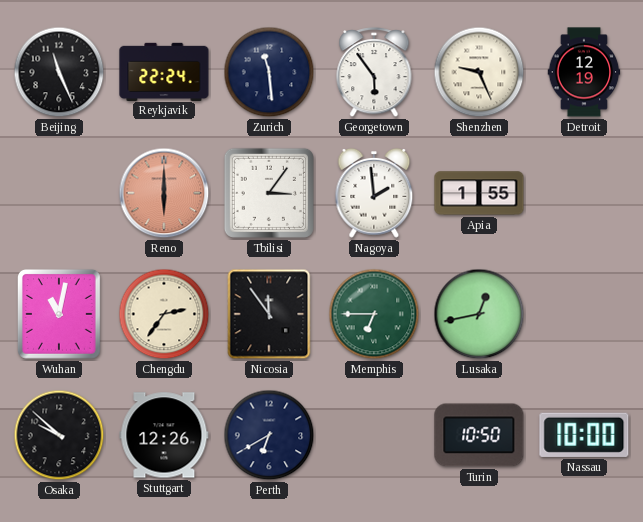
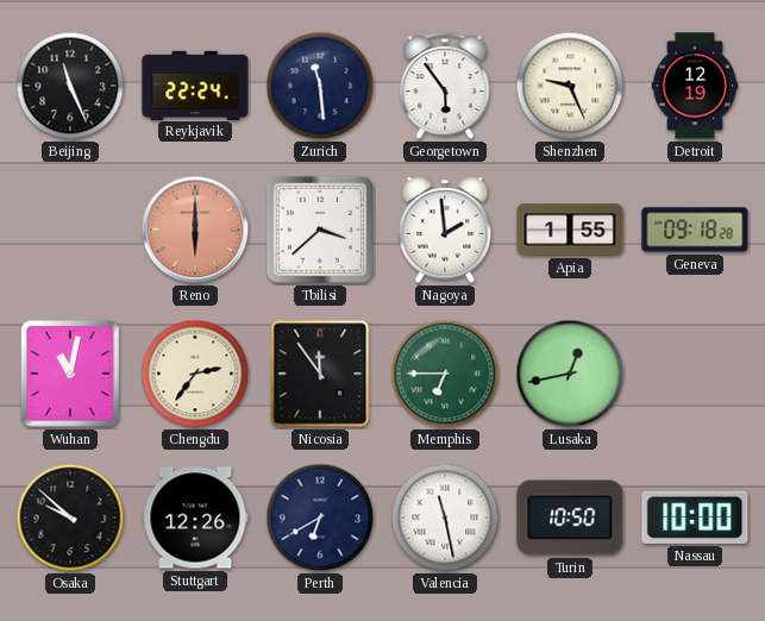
Tbilisi: 3:06 -> 3:38
Geneva: none -> 09:18
Valencia: none -> 11:28
